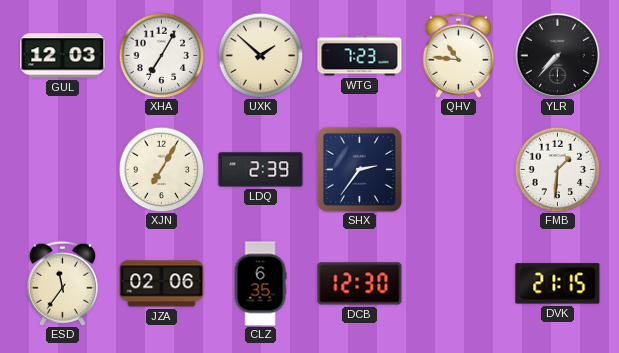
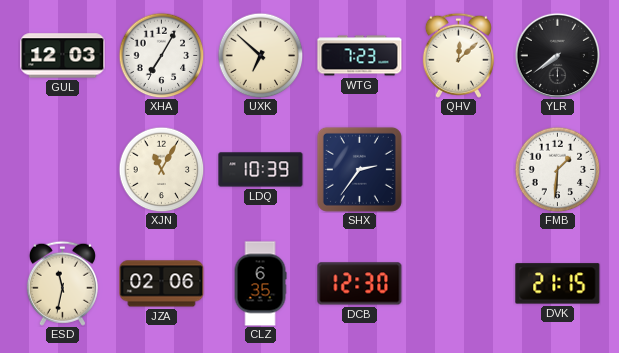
UXK: 1:52 -> 6:52
QHV: 10:46 -> 12:08
YLR: 7:37 -> 7:39
XJN: 7:05 -> 11:05
LDQ: 2:39 -> 10:39
ESD: 11:36 -> 11:32
